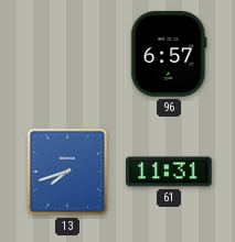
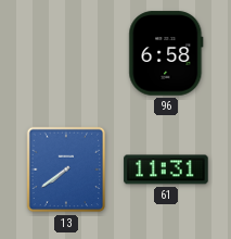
96: 6:57 -> 6:58
13: 7:42 -> 7:39
